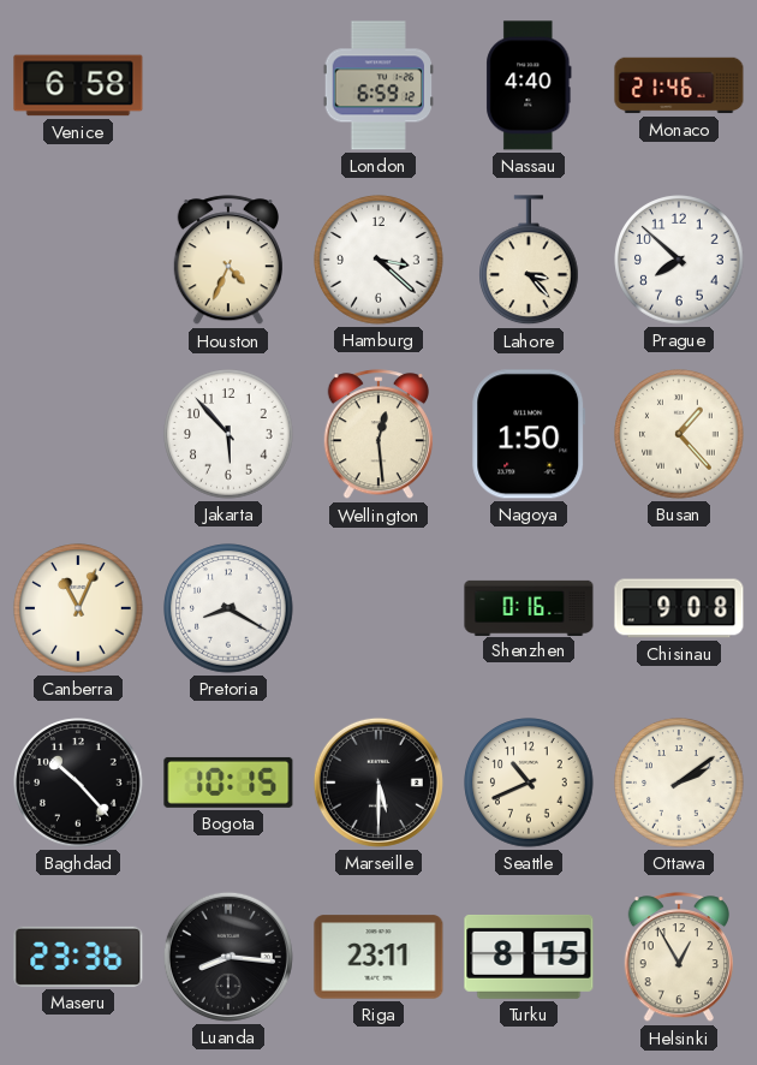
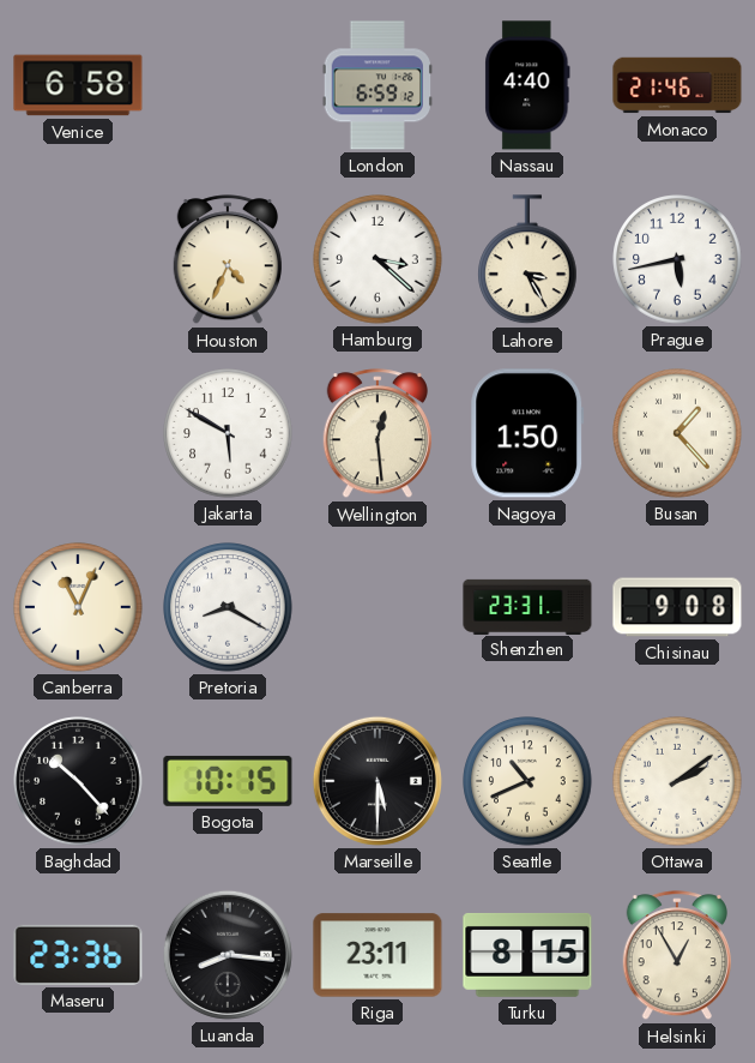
Lahore: 3:23 -> 3:25
Prague: 7:52 -> 5:43
Jakarta: 5:53 -> 5:50
Shenzhen: 0:16 -> 23:31
